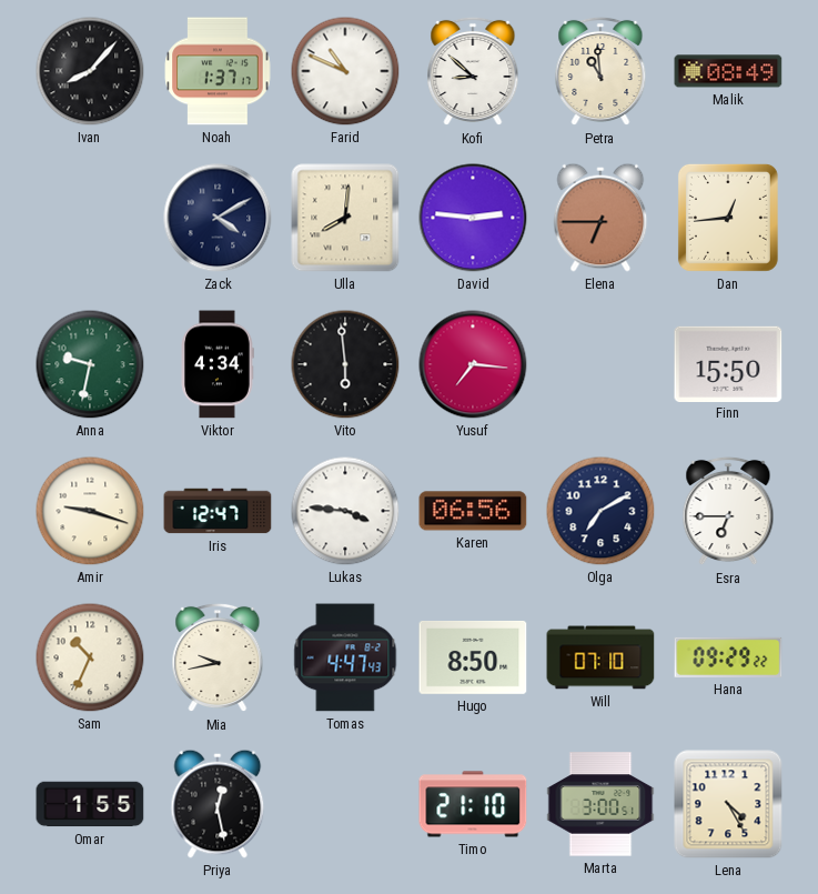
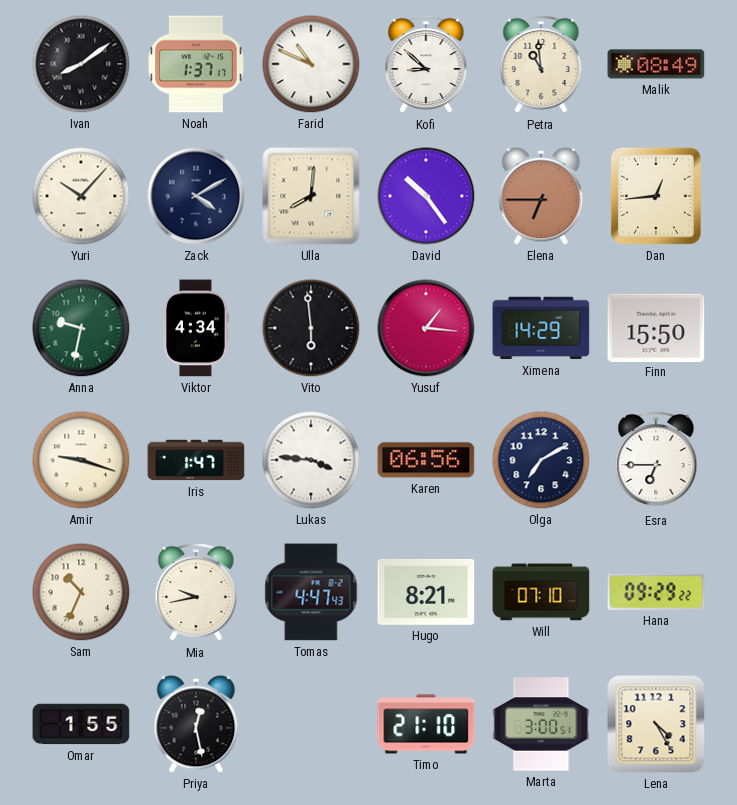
Ivan: 8:07 -> 8:09
Yuri: none -> 10:07
David: 2:46 -> 10:24
Yusuf: 7:16 -> 1:16
Ximena: none -> 14:29
Iris: 12:47 -> 1:47
Hugo: 8:50 -> 8:21
